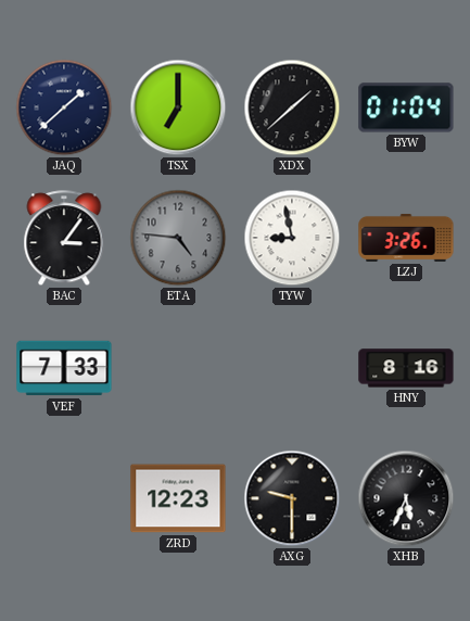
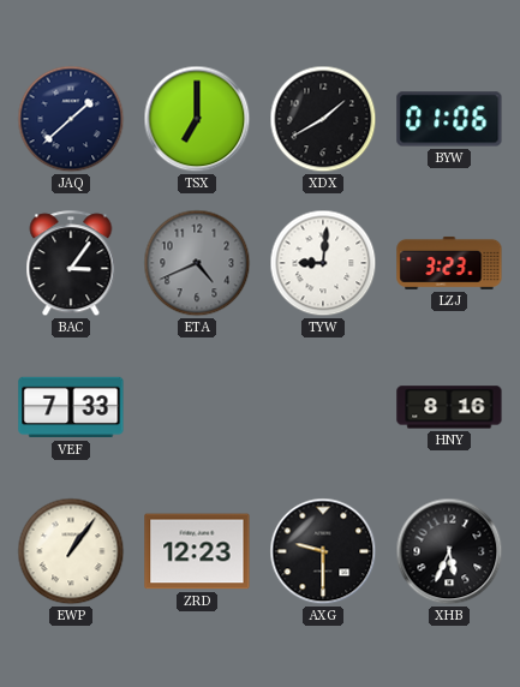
XDX: 1:38 -> 1:40
BYW: 01:04 -> 01:06
ETA: 4:46 -> 4:41
TYW: 8:58 -> 9:01
LZJ: 3:26 -> 3:23
EWP: none -> 1:06
